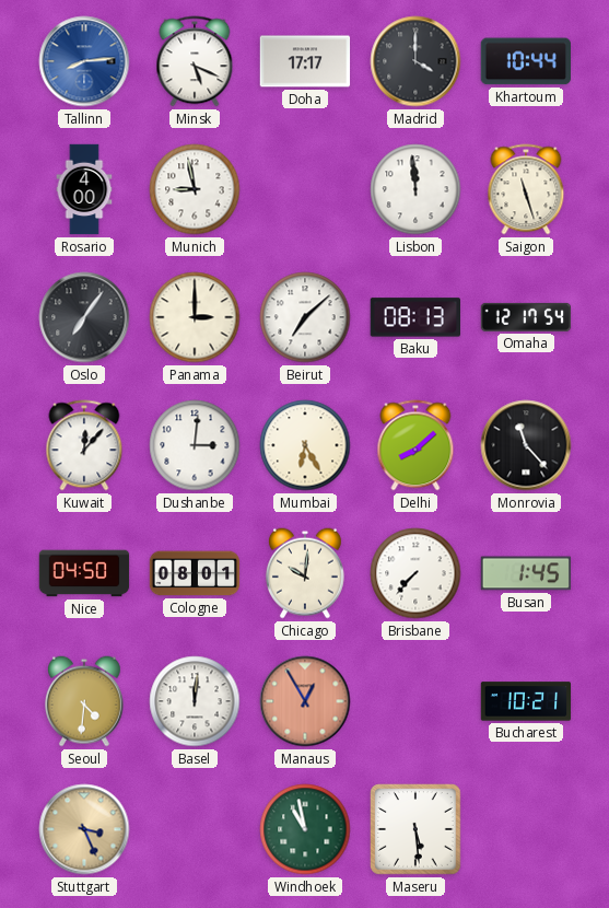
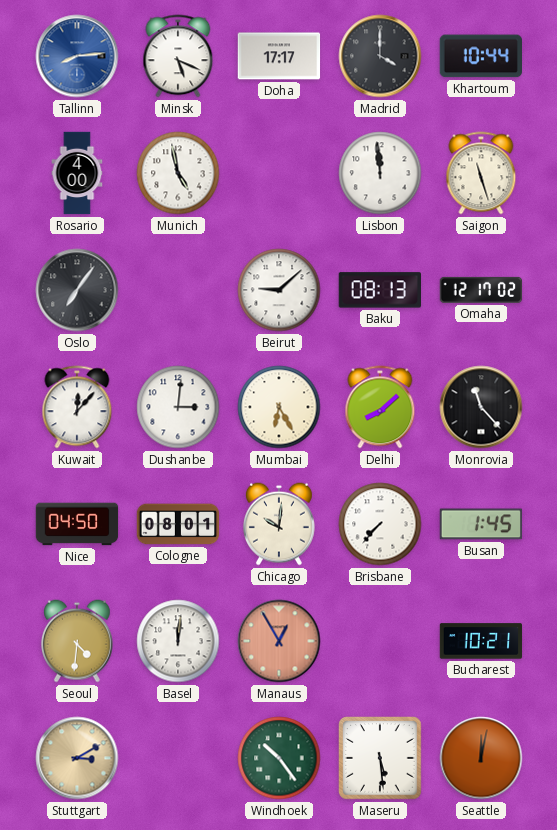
Munich: 8:58 -> 4:58
Panama: 3:00 -> none
Beirut: 7:08 -> 9:08
Omaha: 12:17:54 -> 12:17:02
Stuttgart: 3:26 -> 3:10
Windhoek: 10:58 -> 10:24
Seattle: none -> 12:02
